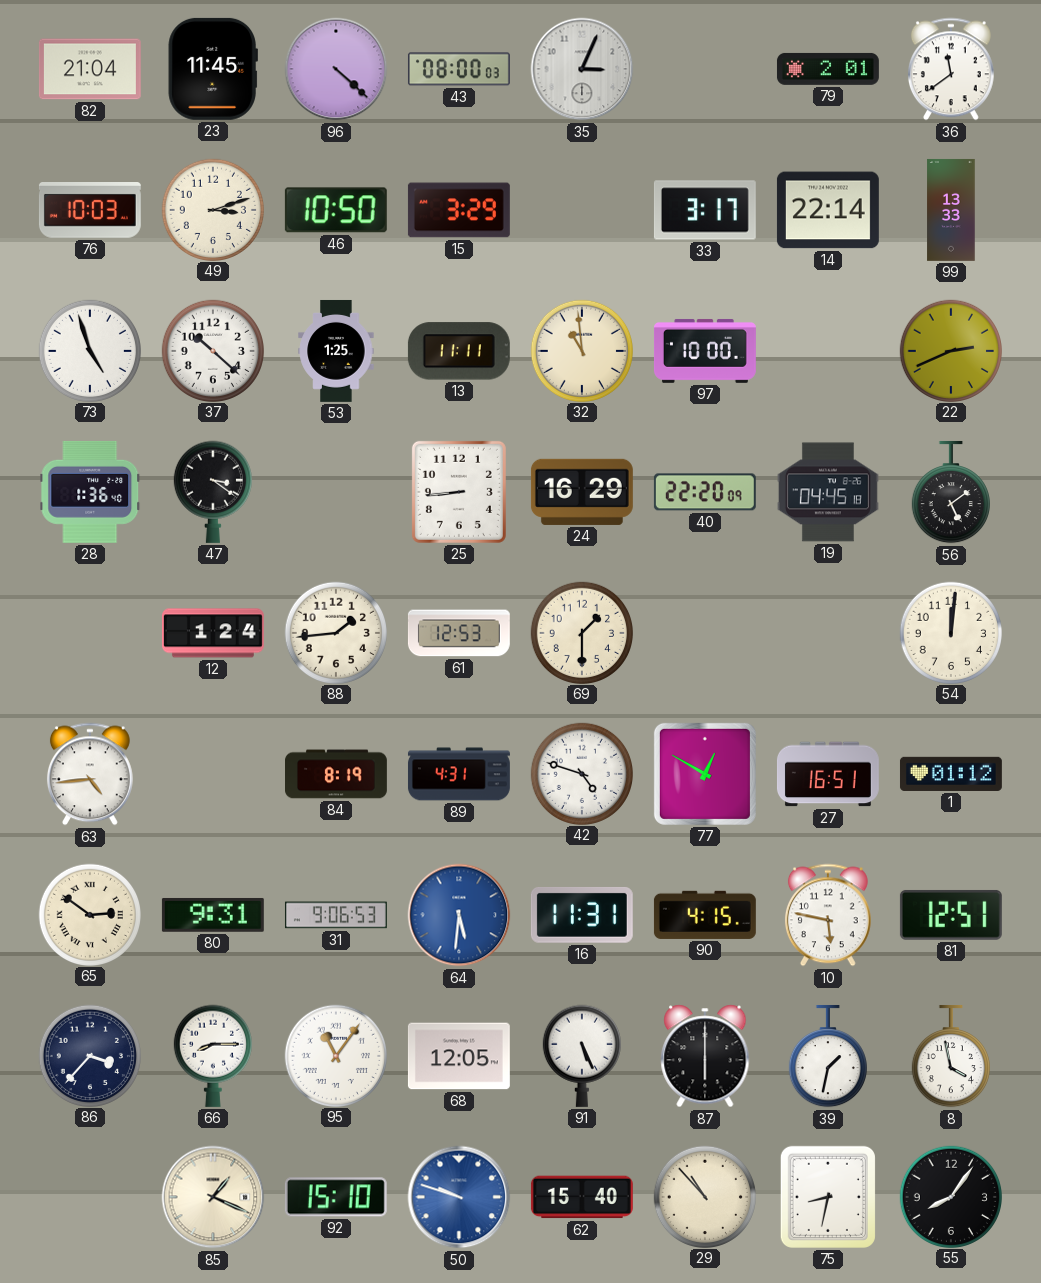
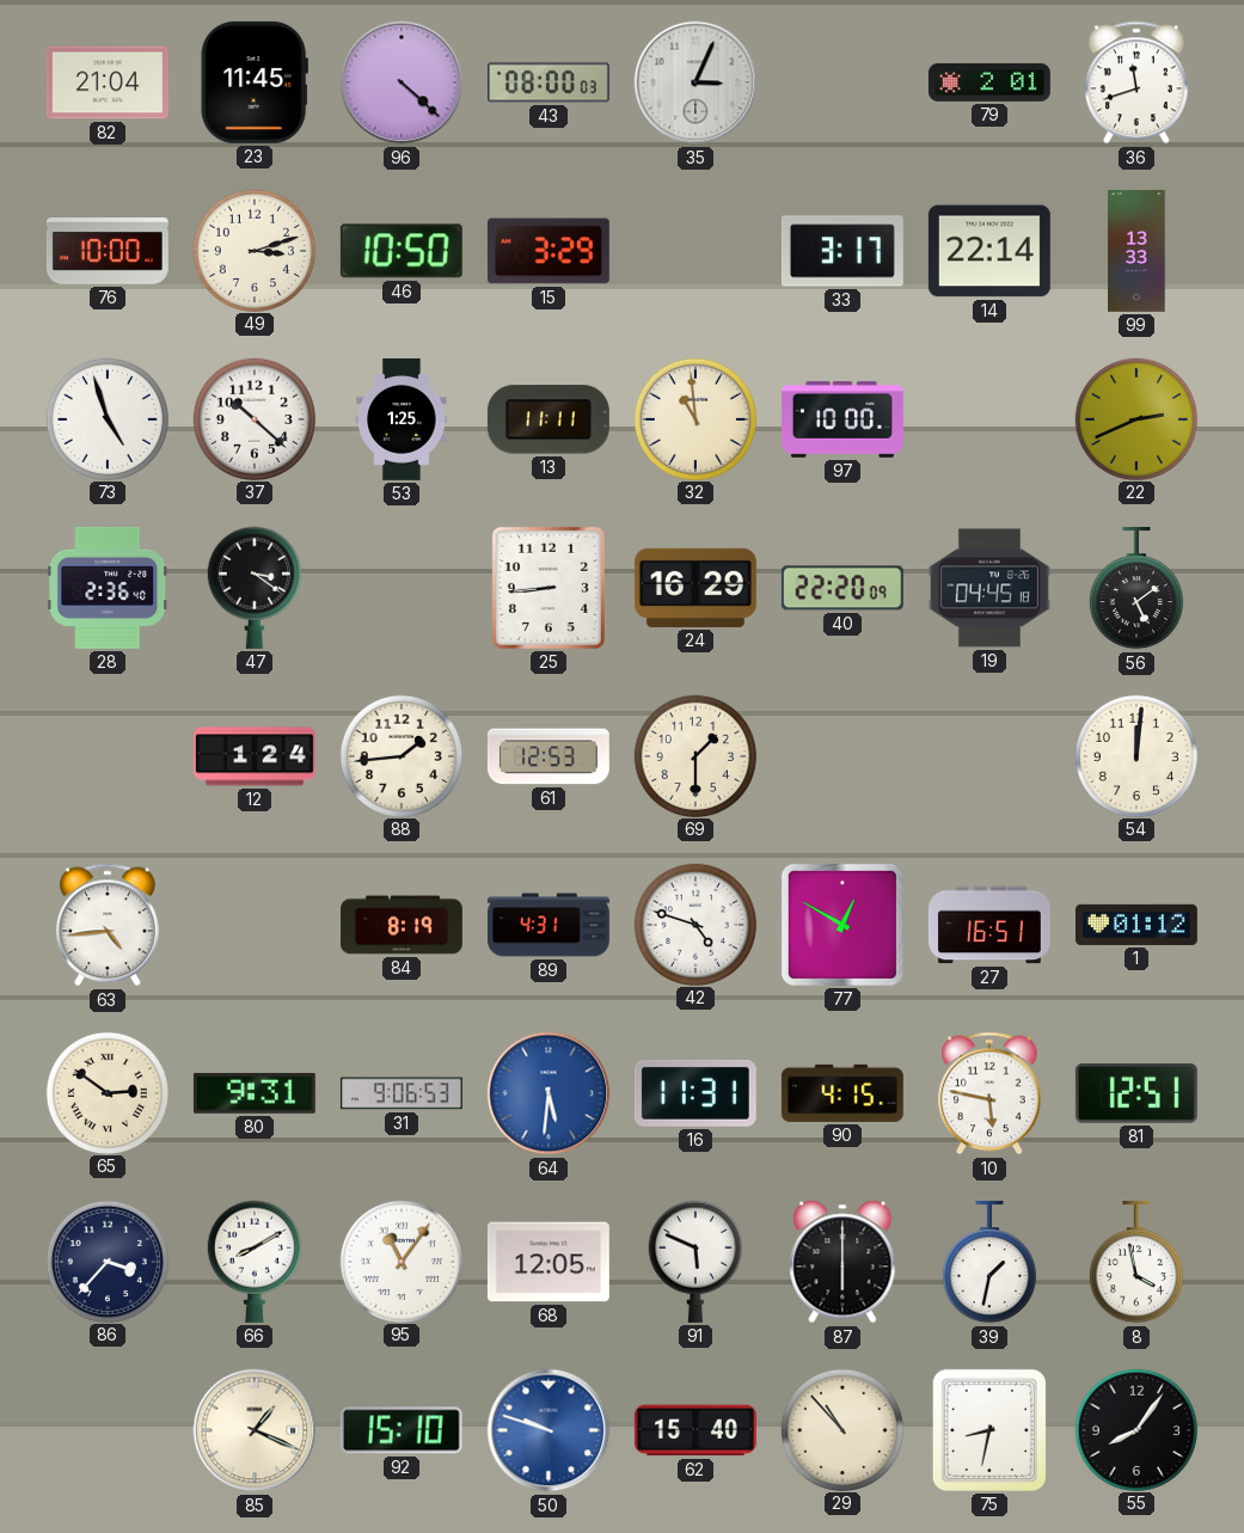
36: 11:39 -> 11:42
76: 10:03 -> 10:00
28: 1:36 -> 2:36
66: 8:15 -> 8:10
91: 5:26 -> 5:49
